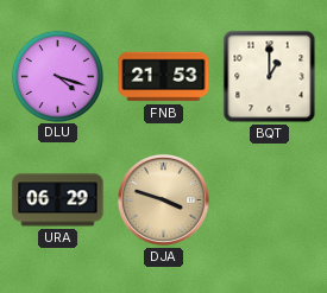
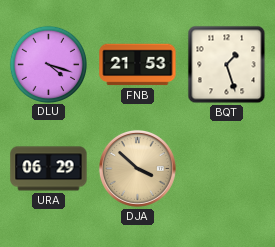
BQT: 1:00 -> 1:27
DJA: 3:48 -> 3:52
